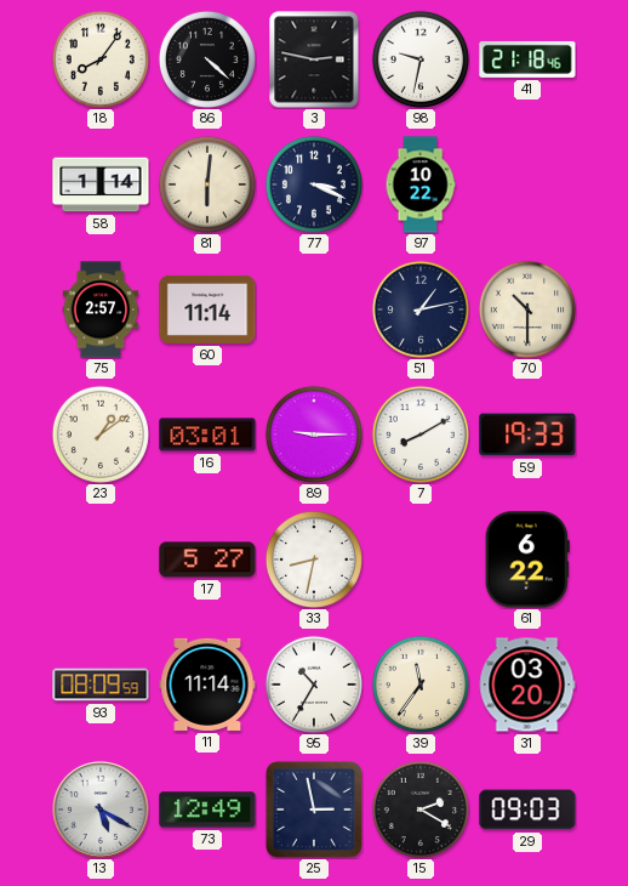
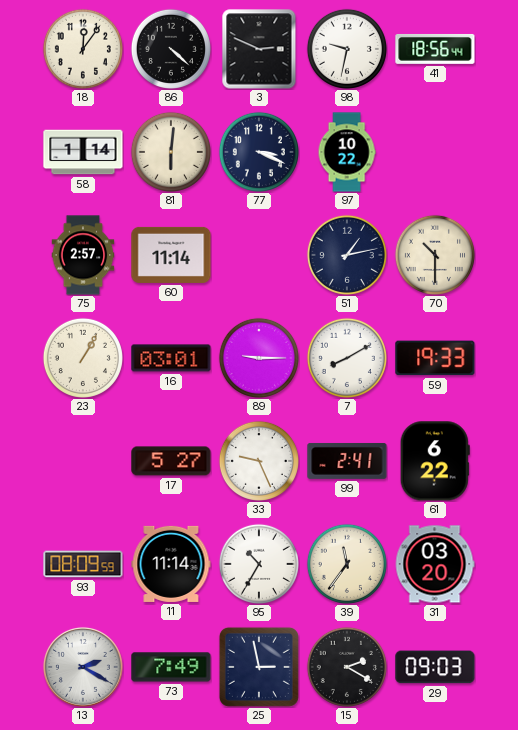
18: 8:06 -> 12:06
3: 2:47 -> 2:49
41: 21:18 -> 18:56
23: 1:09 -> 1:05
33: 8:32 -> 9:26
99: none -> 2:41
13: 5:20 -> 2:20
73: 12:49 -> 7:49
